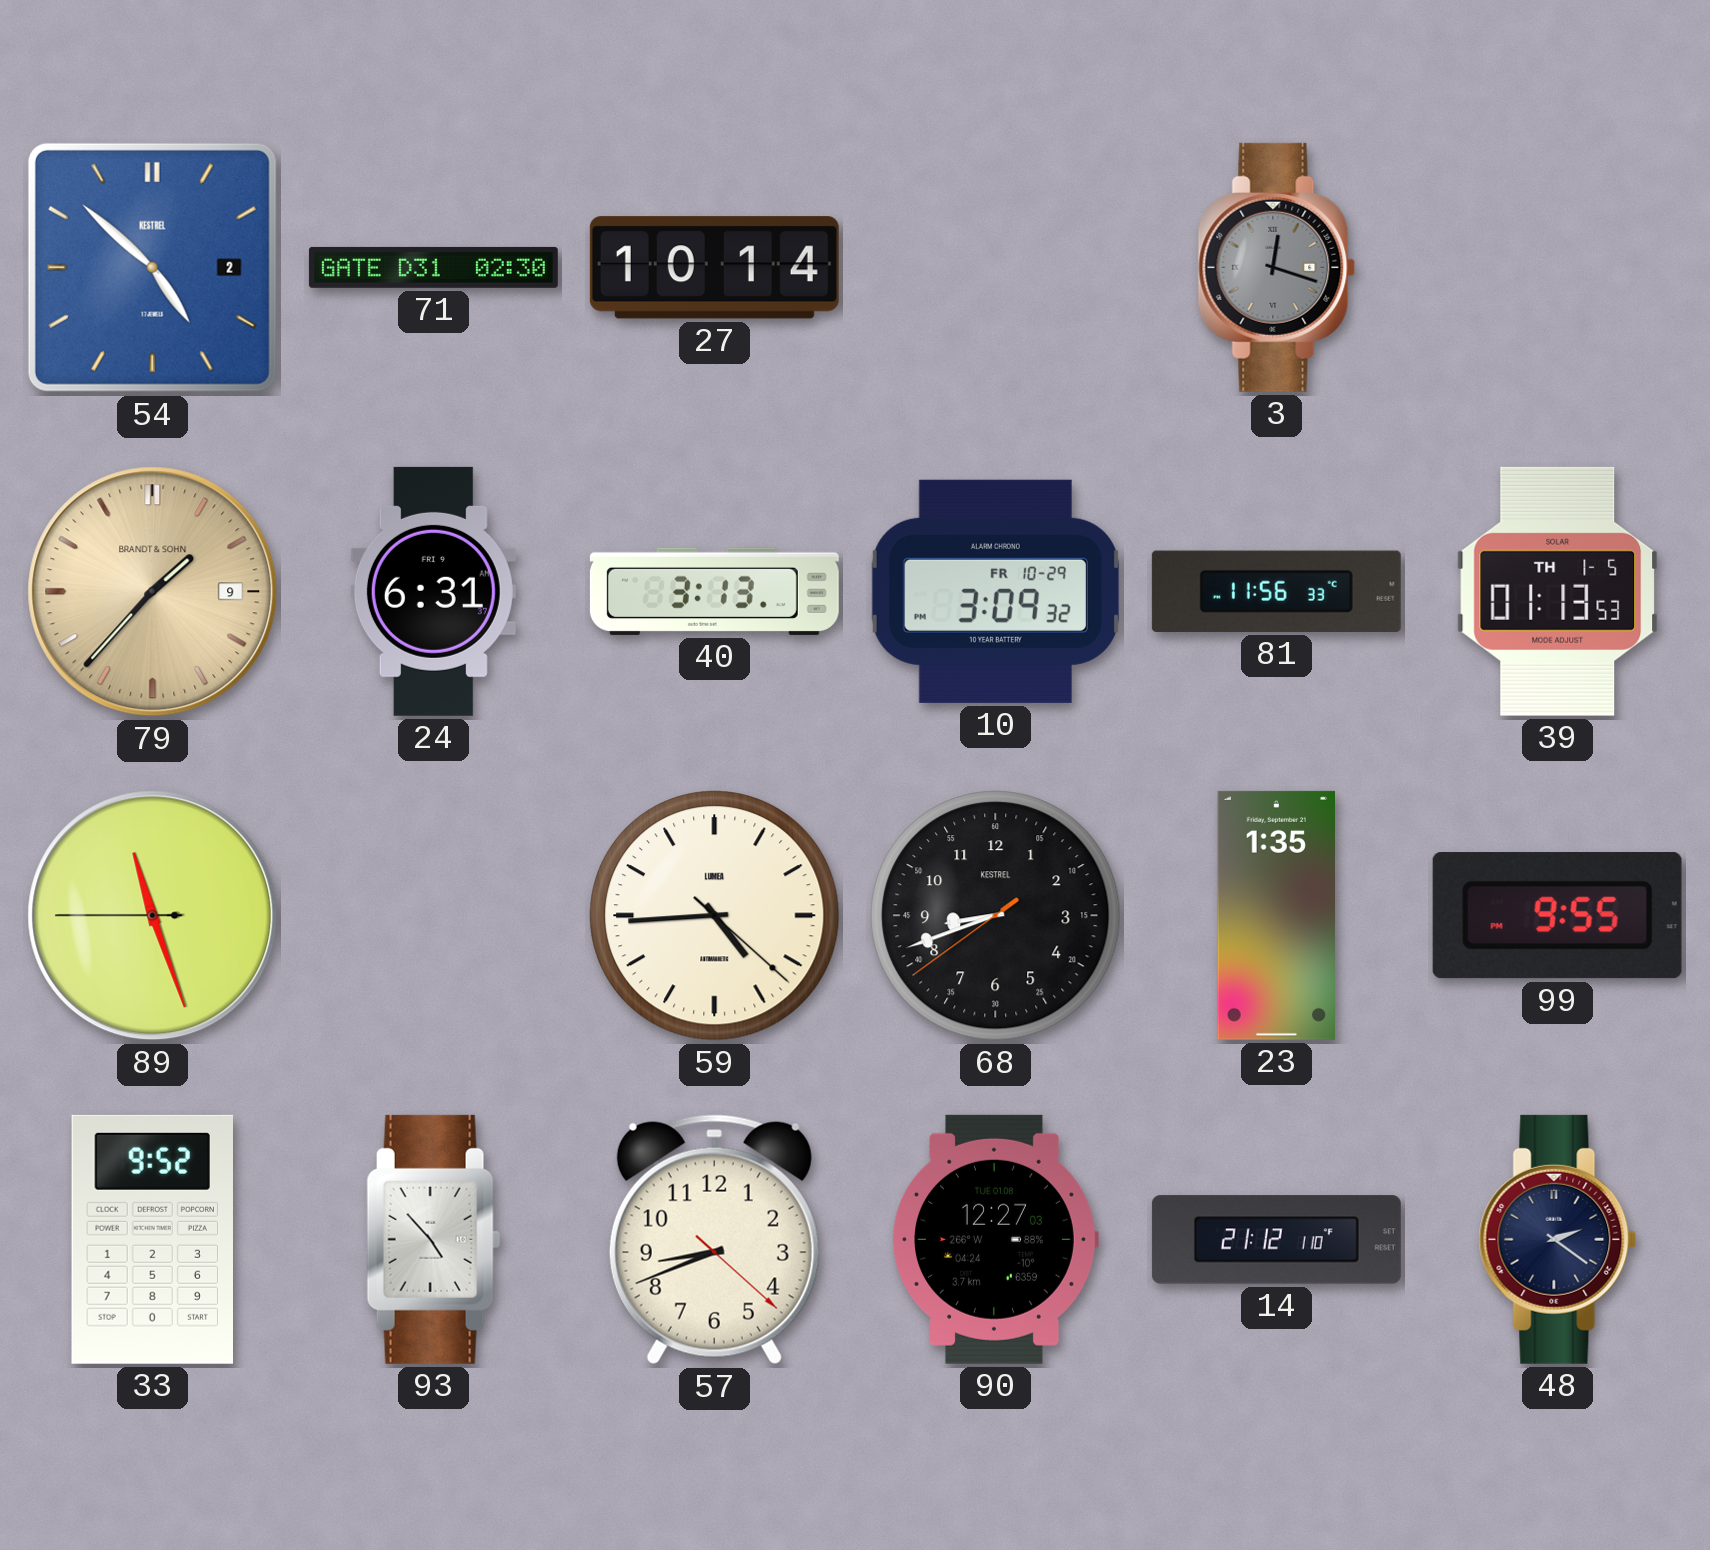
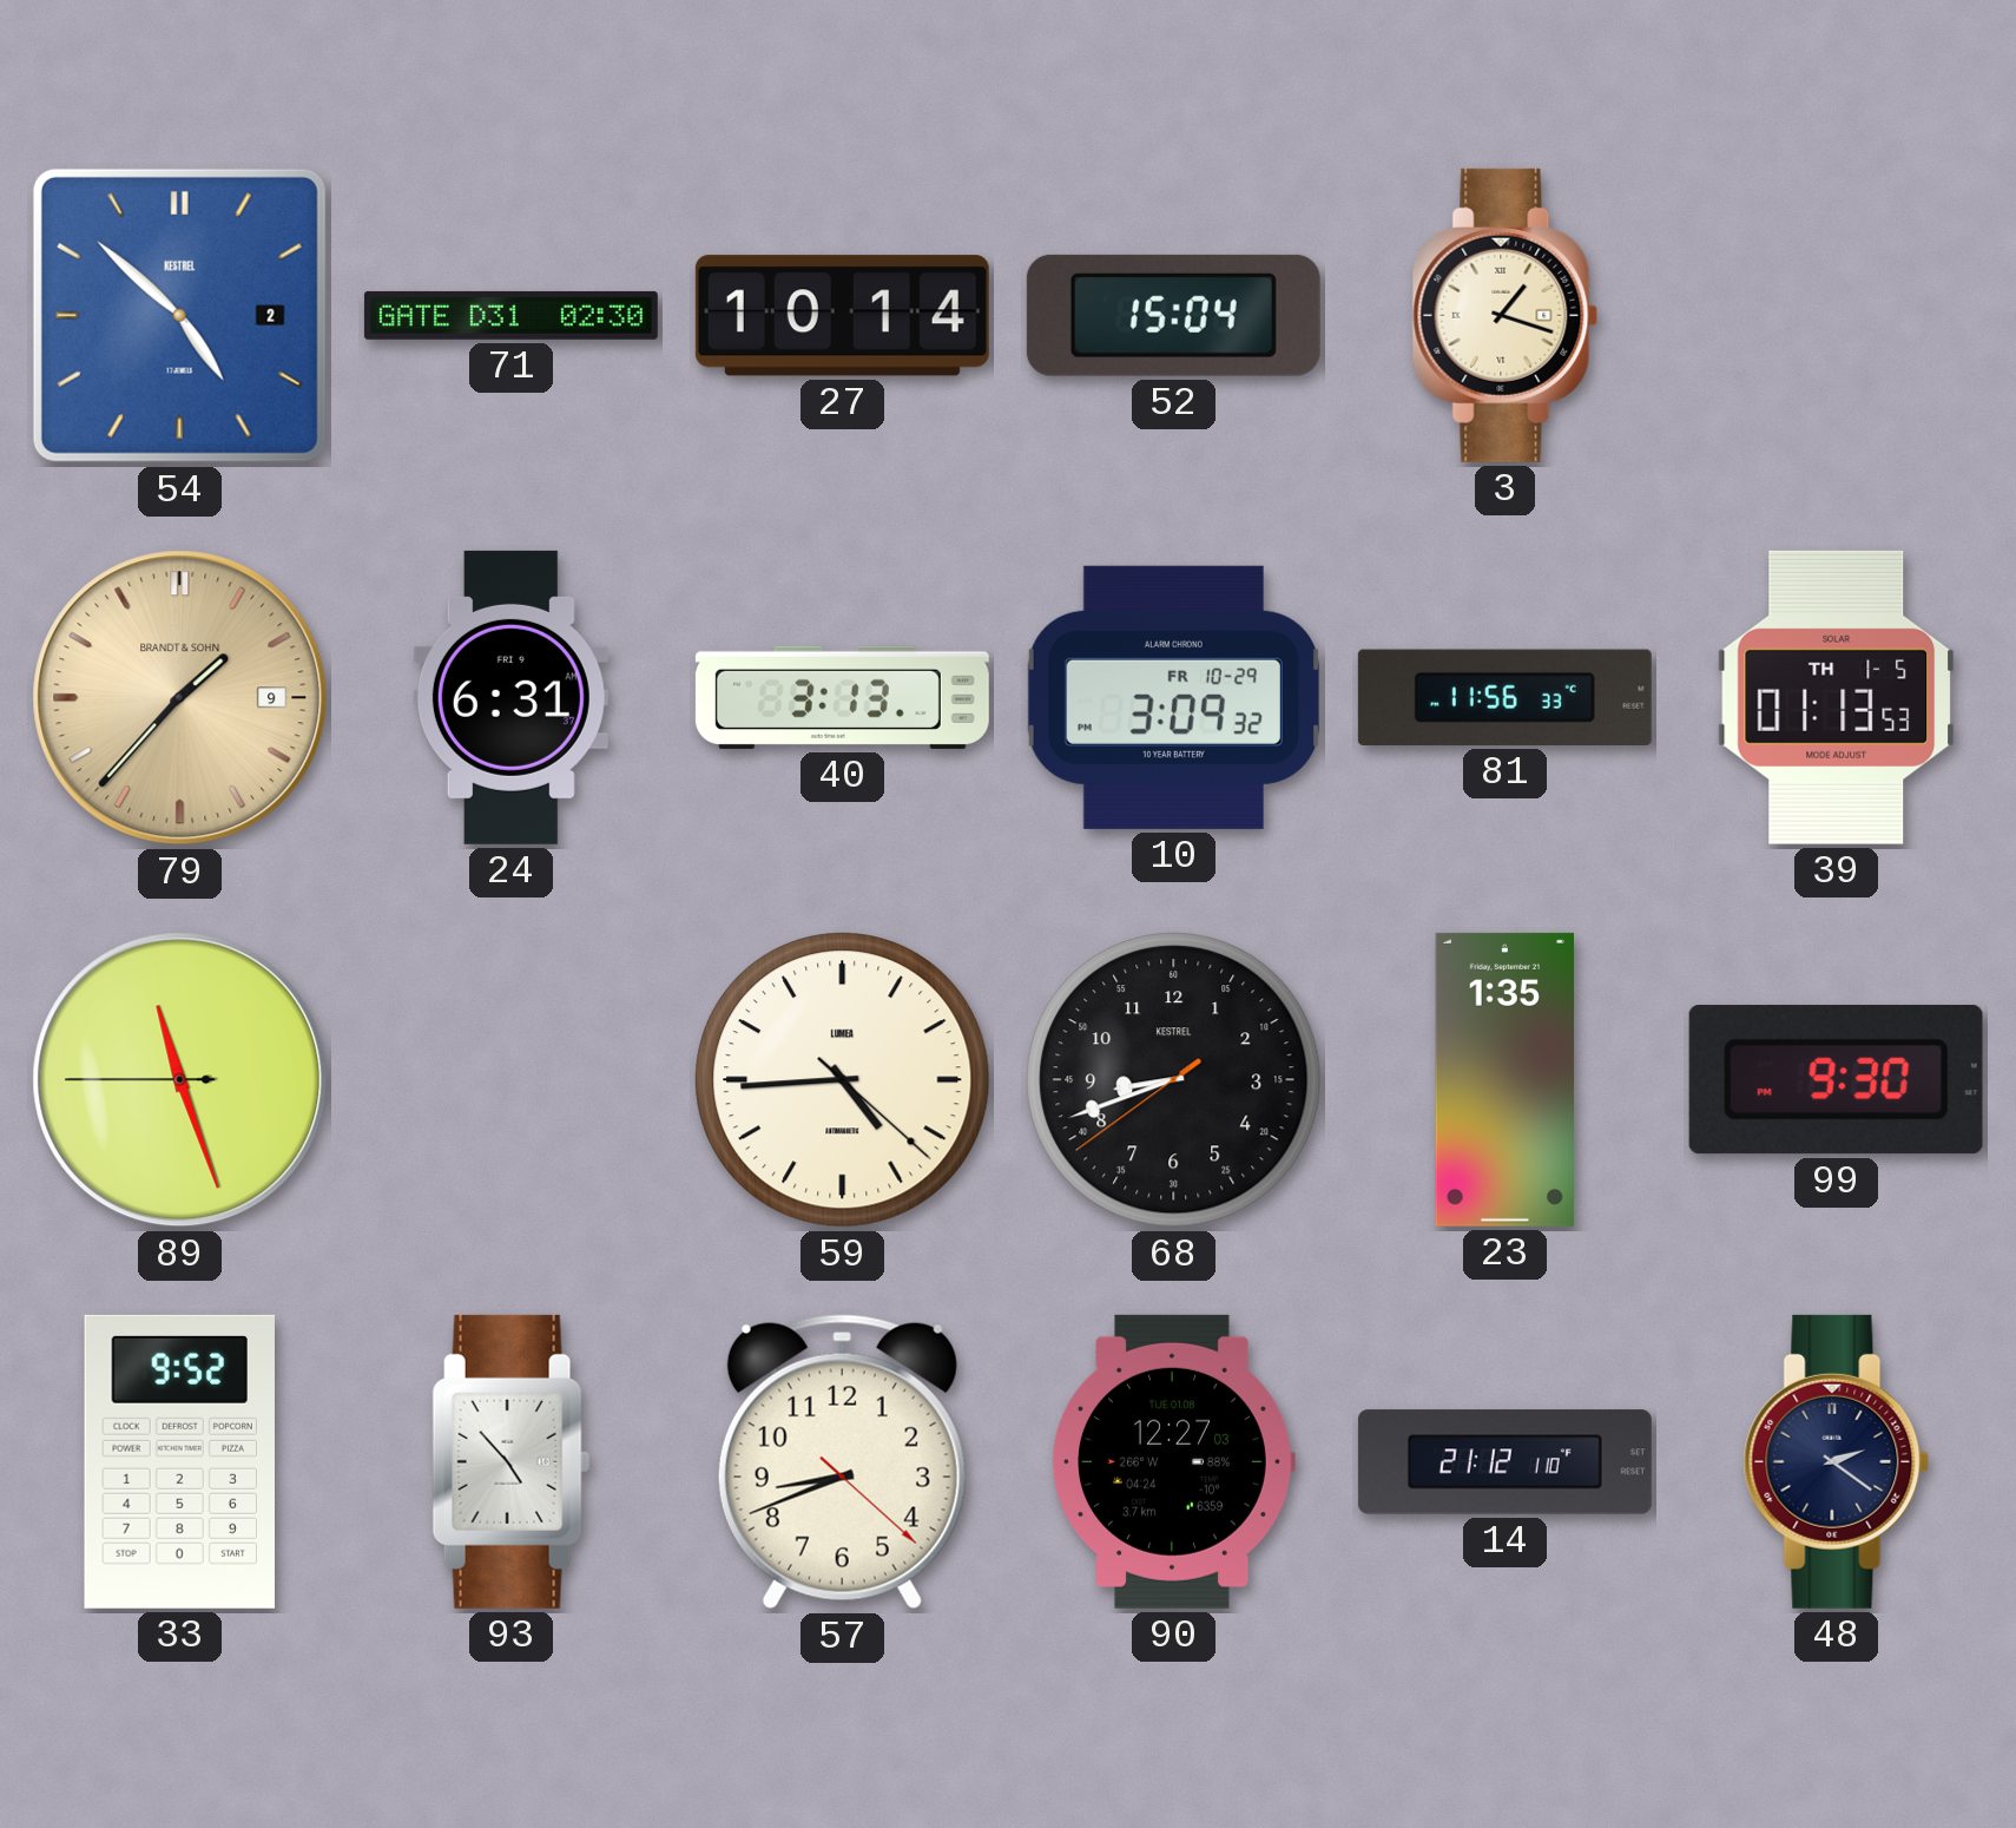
52: none -> 15:04
3: 12:18 -> 1:18
3 dial: grey -> cream
99: 9:55 -> 9:30
